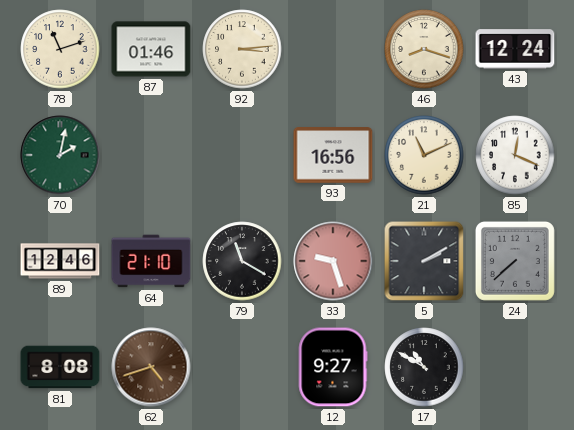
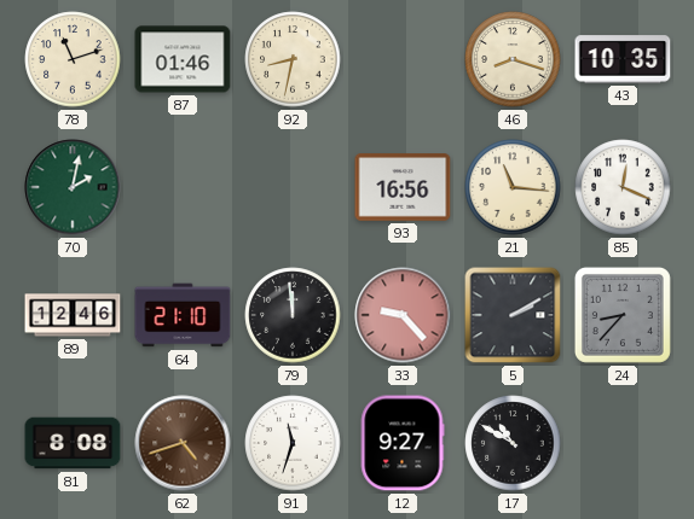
92: 3:14 -> 8:32
43: 12:24 -> 10:35
21: 11:11 -> 11:16
79: 11:20 -> 11:59
33: 9:27 -> 9:23
24: 7:38 -> 8:37
91: none -> 11:33
